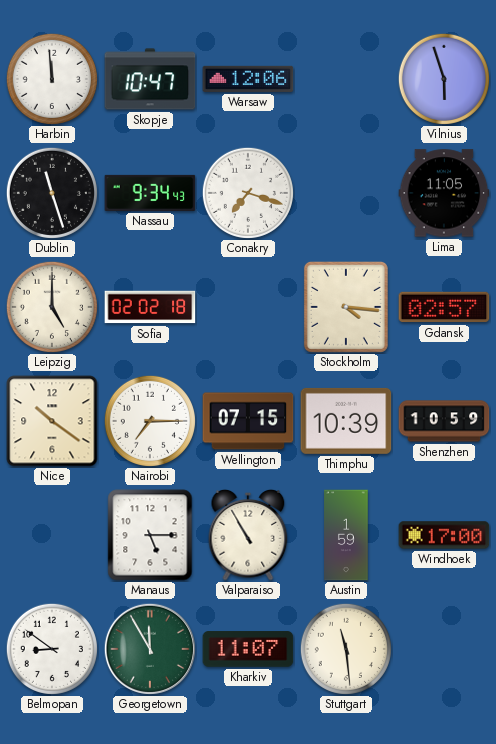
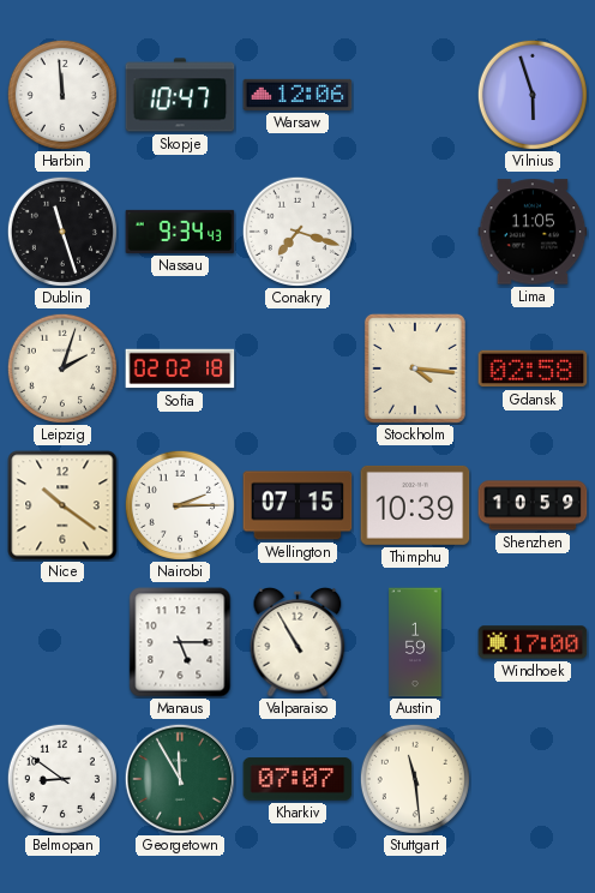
Leipzig: 5:00 -> 2:03
Gdansk: 02:57 -> 02:58
Nairobi: 7:15 -> 2:15
Kharkiv: 11:07 -> 07:07
